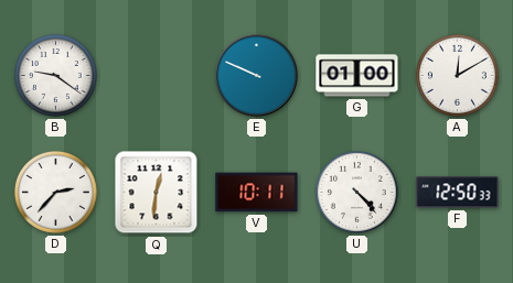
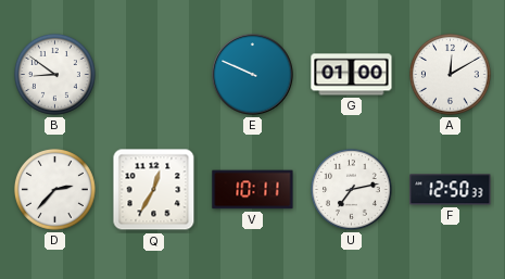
B: 9:21 -> 8:51
Q: 12:31 -> 12:35
U: 4:23 -> 7:13
